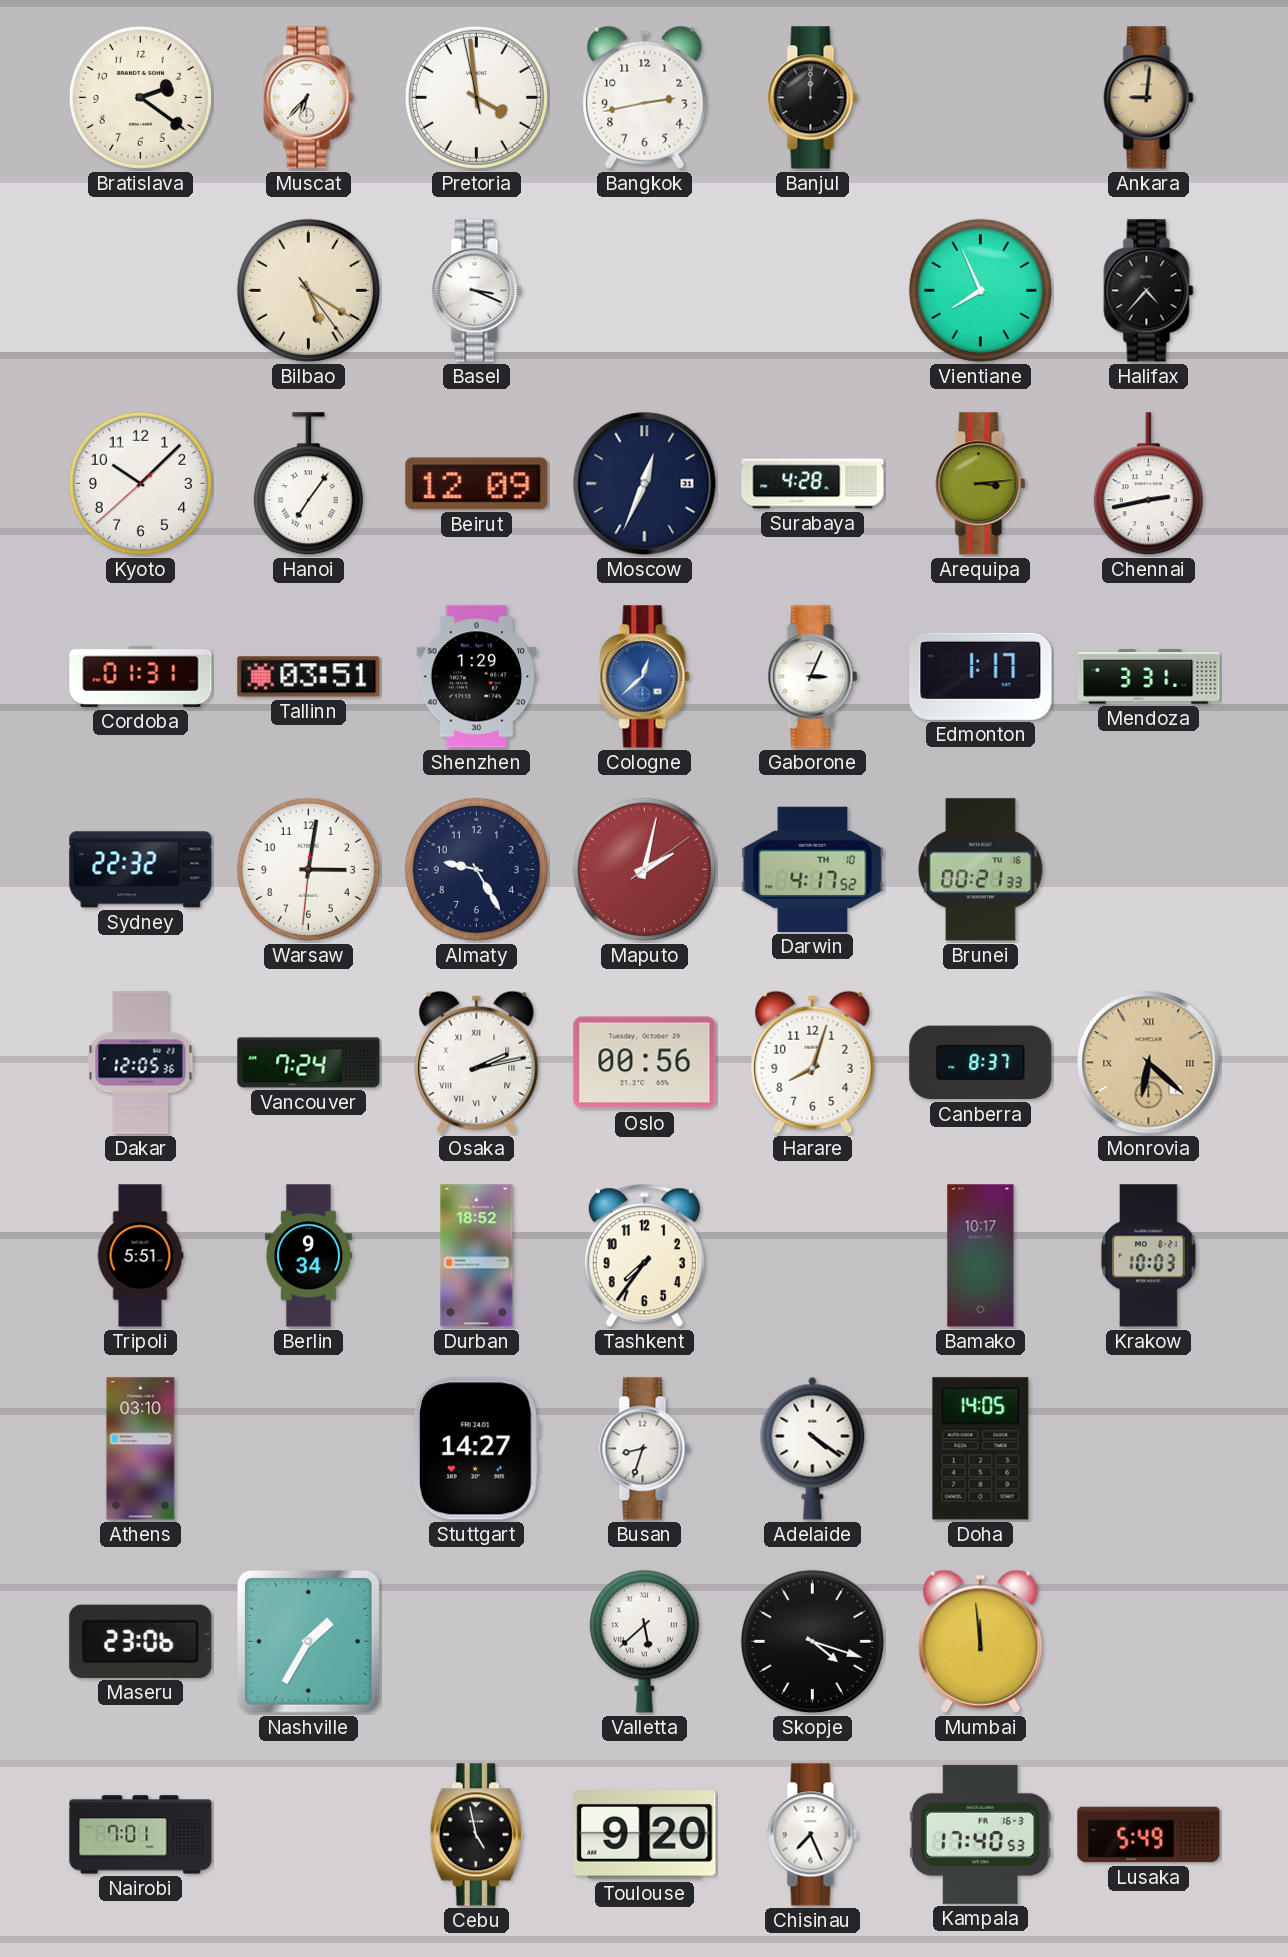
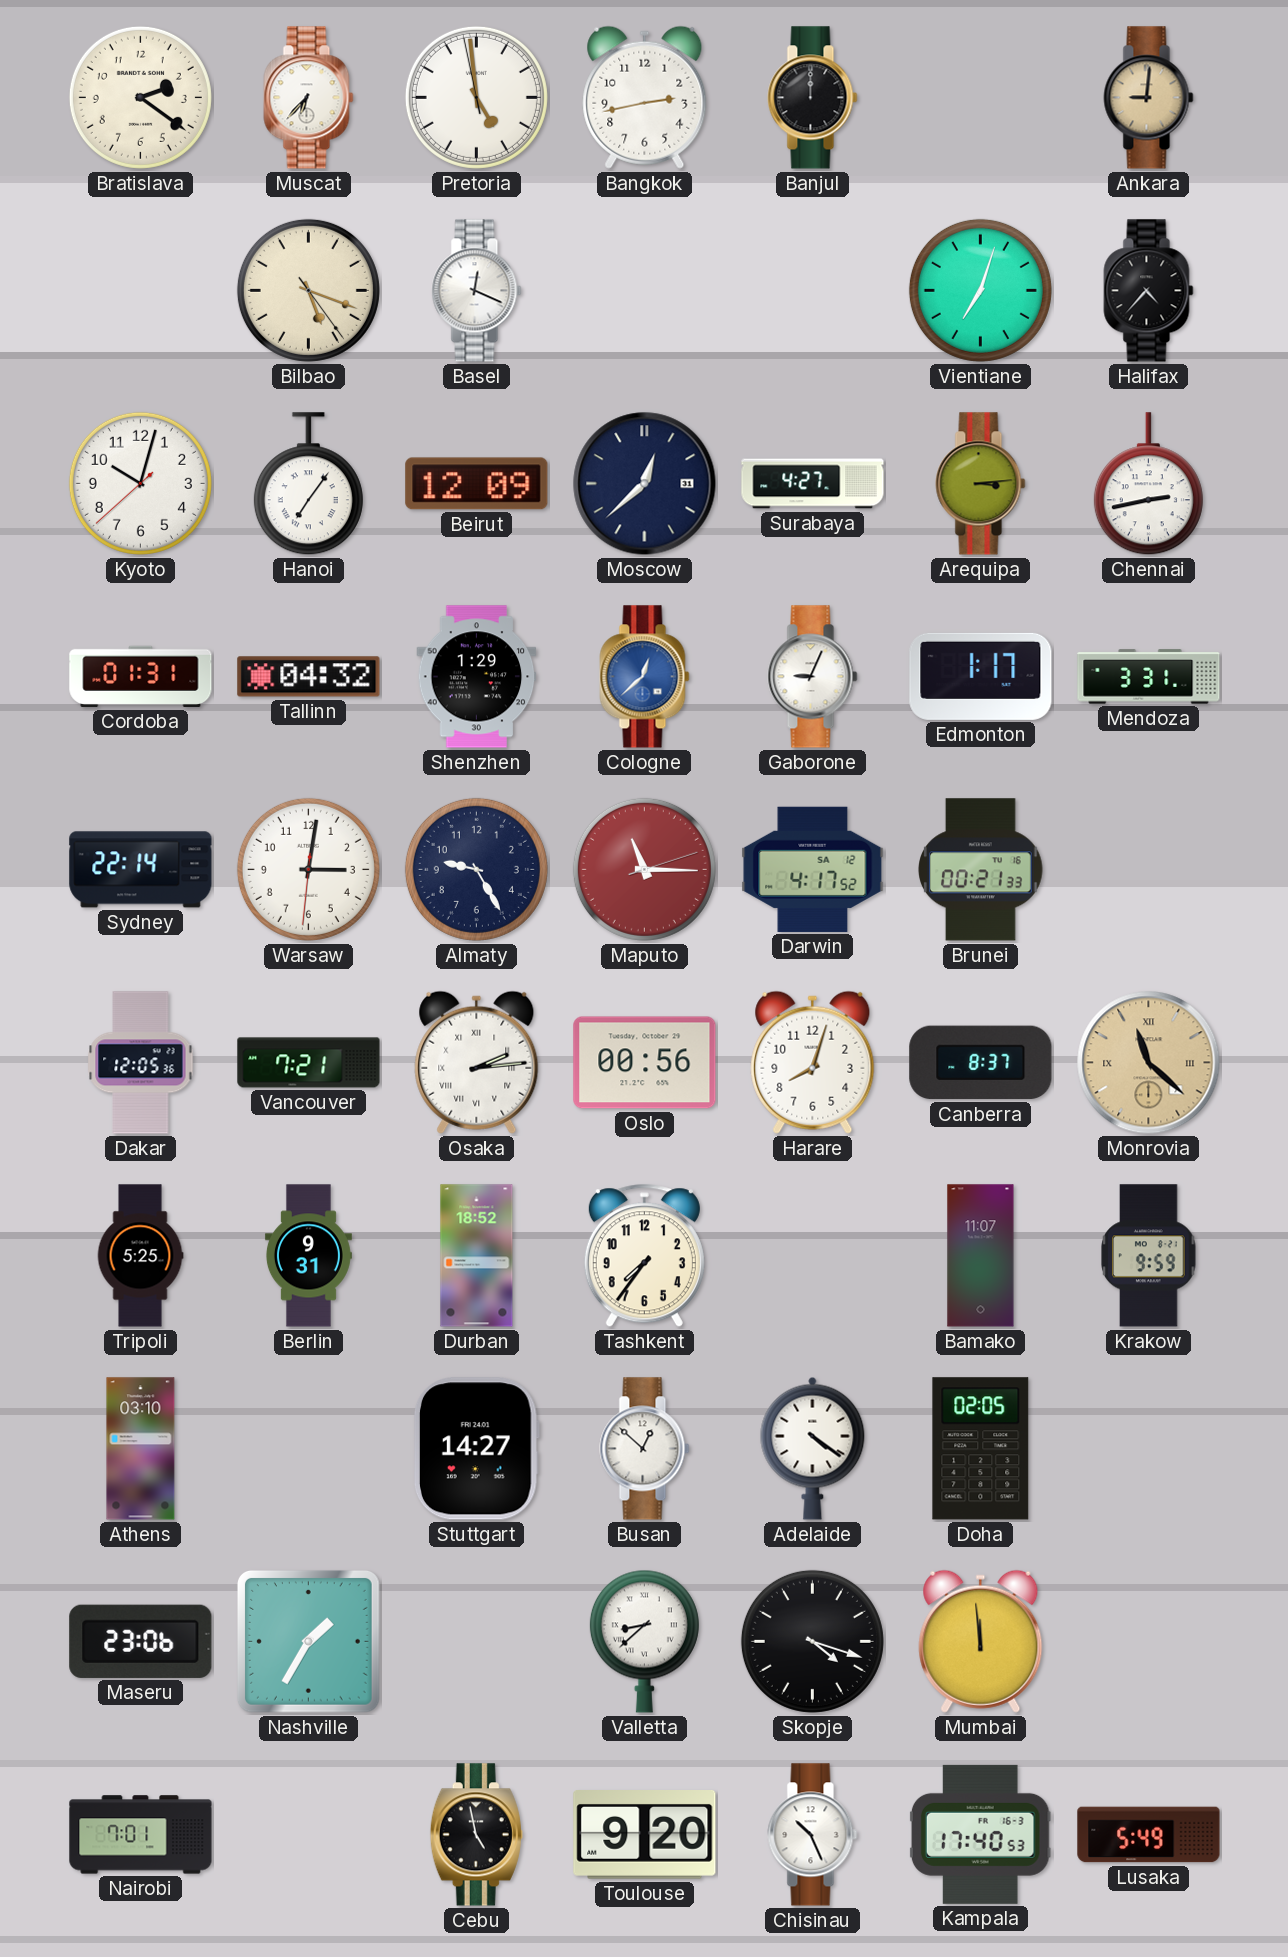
Pretoria: 3:58 -> 4:58
Bilbao: 5:20 -> 5:18
Basel: 3:19 -> 12:19
Vientiane: 7:56 -> 7:03
Kyoto: 10:07 -> 10:02
Moscow: 12:34 -> 12:38
Surabaya: 4:28 -> 4:27
Tallinn: 03:51 -> 04:32
Gaborone: 3:04 -> 9:04
Sydney: 22:32 -> 22:14
Maputo: 2:02 -> 11:15
Darwin date: TH 10 -> SA 12
Vancouver: 7:24 -> 7:21
Osaka: 2:13 -> 2:14
Monrovia: 6:22 -> 11:22
Tripoli: 5:51 -> 5:25
Berlin: 9:34 -> 9:31
Bamako: 10:17 -> 11:07
Krakow: 10:03 -> 9:59
Busan: 8:33 -> 12:52
Doha: 14:05 -> 02:05
Valletta: 5:38 -> 8:38
Chisinau: 7:26 -> 10:26
